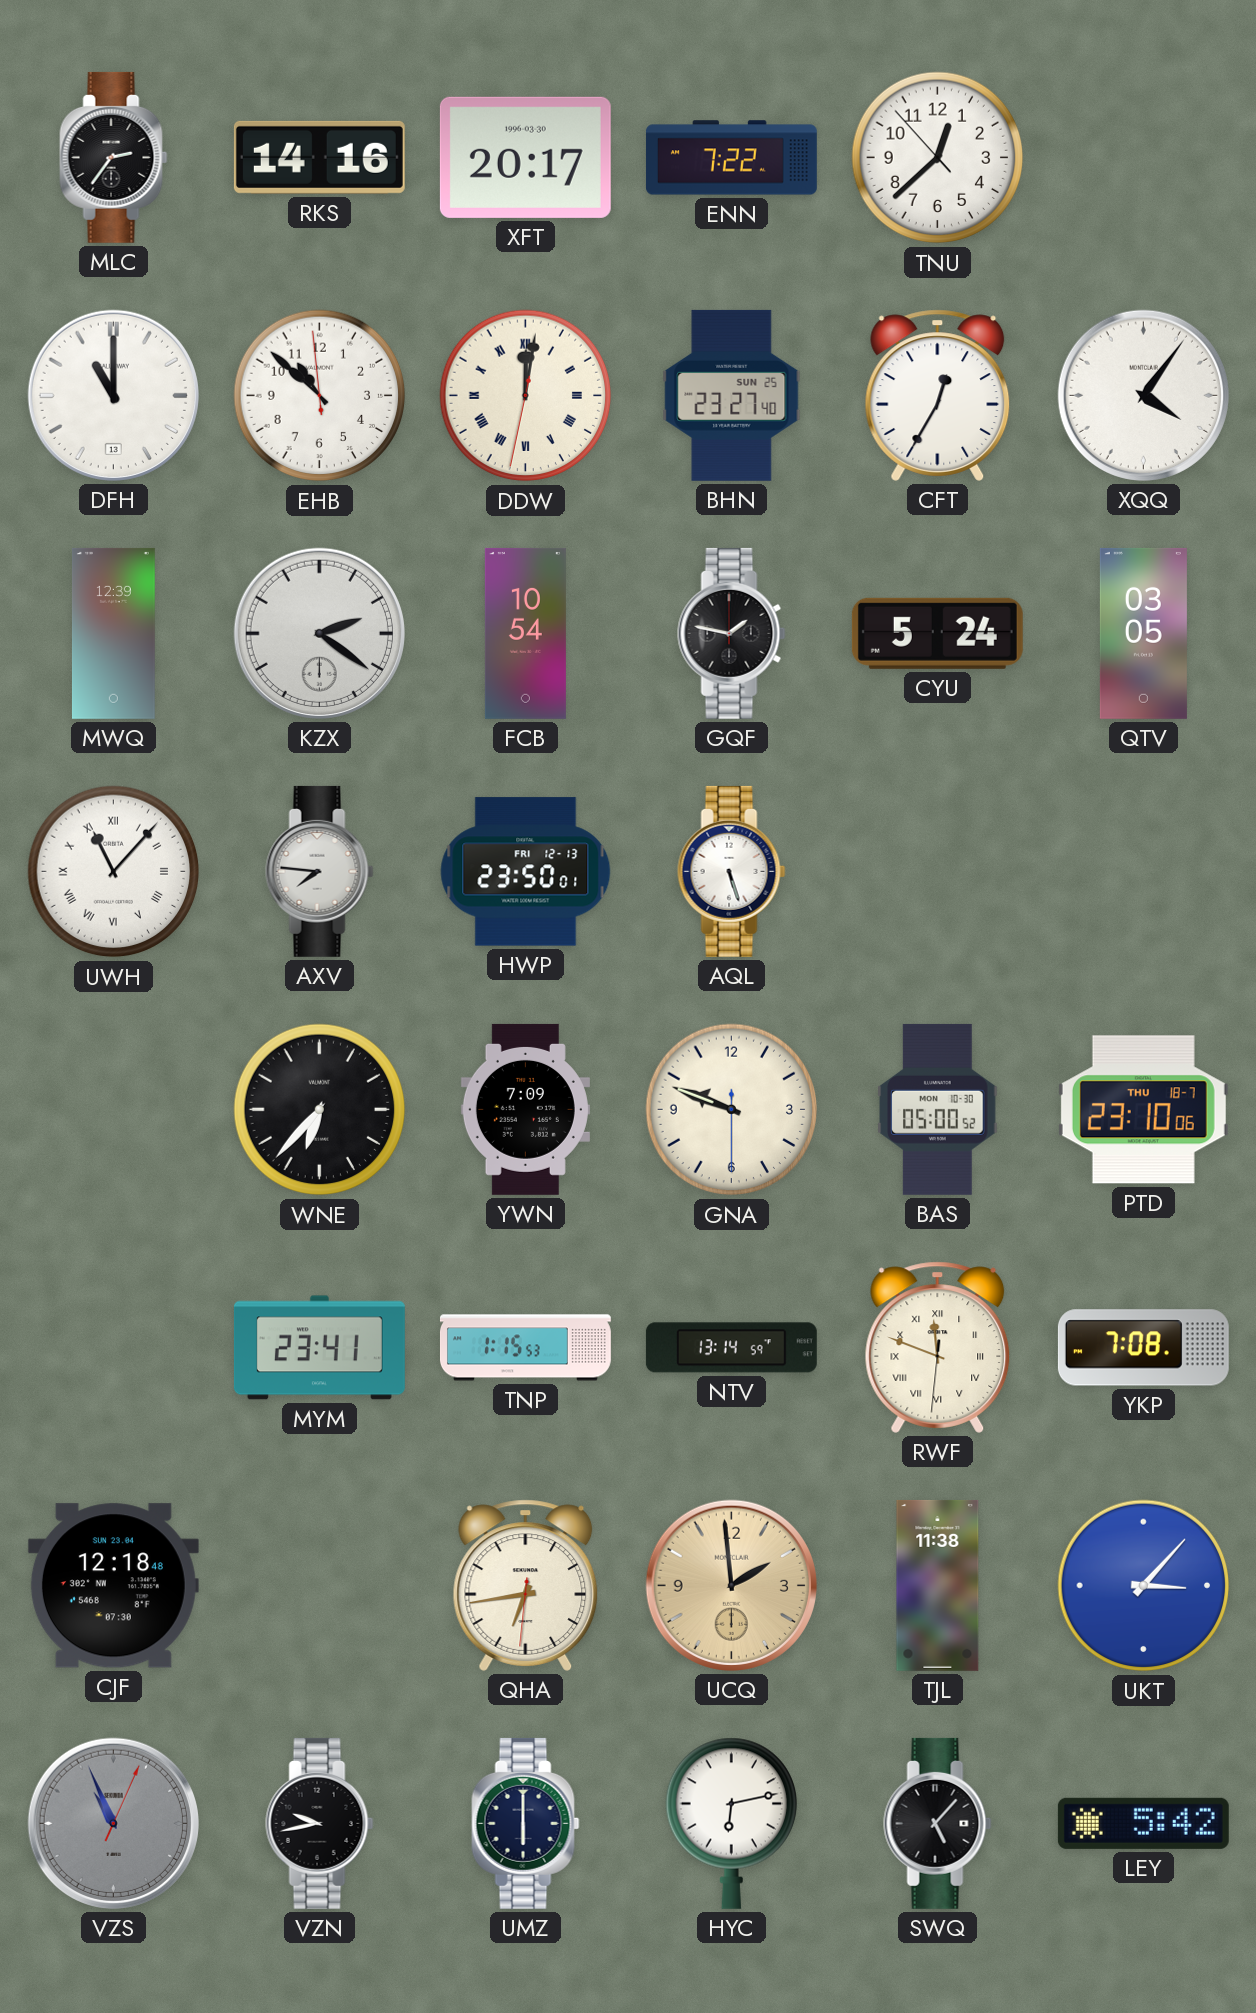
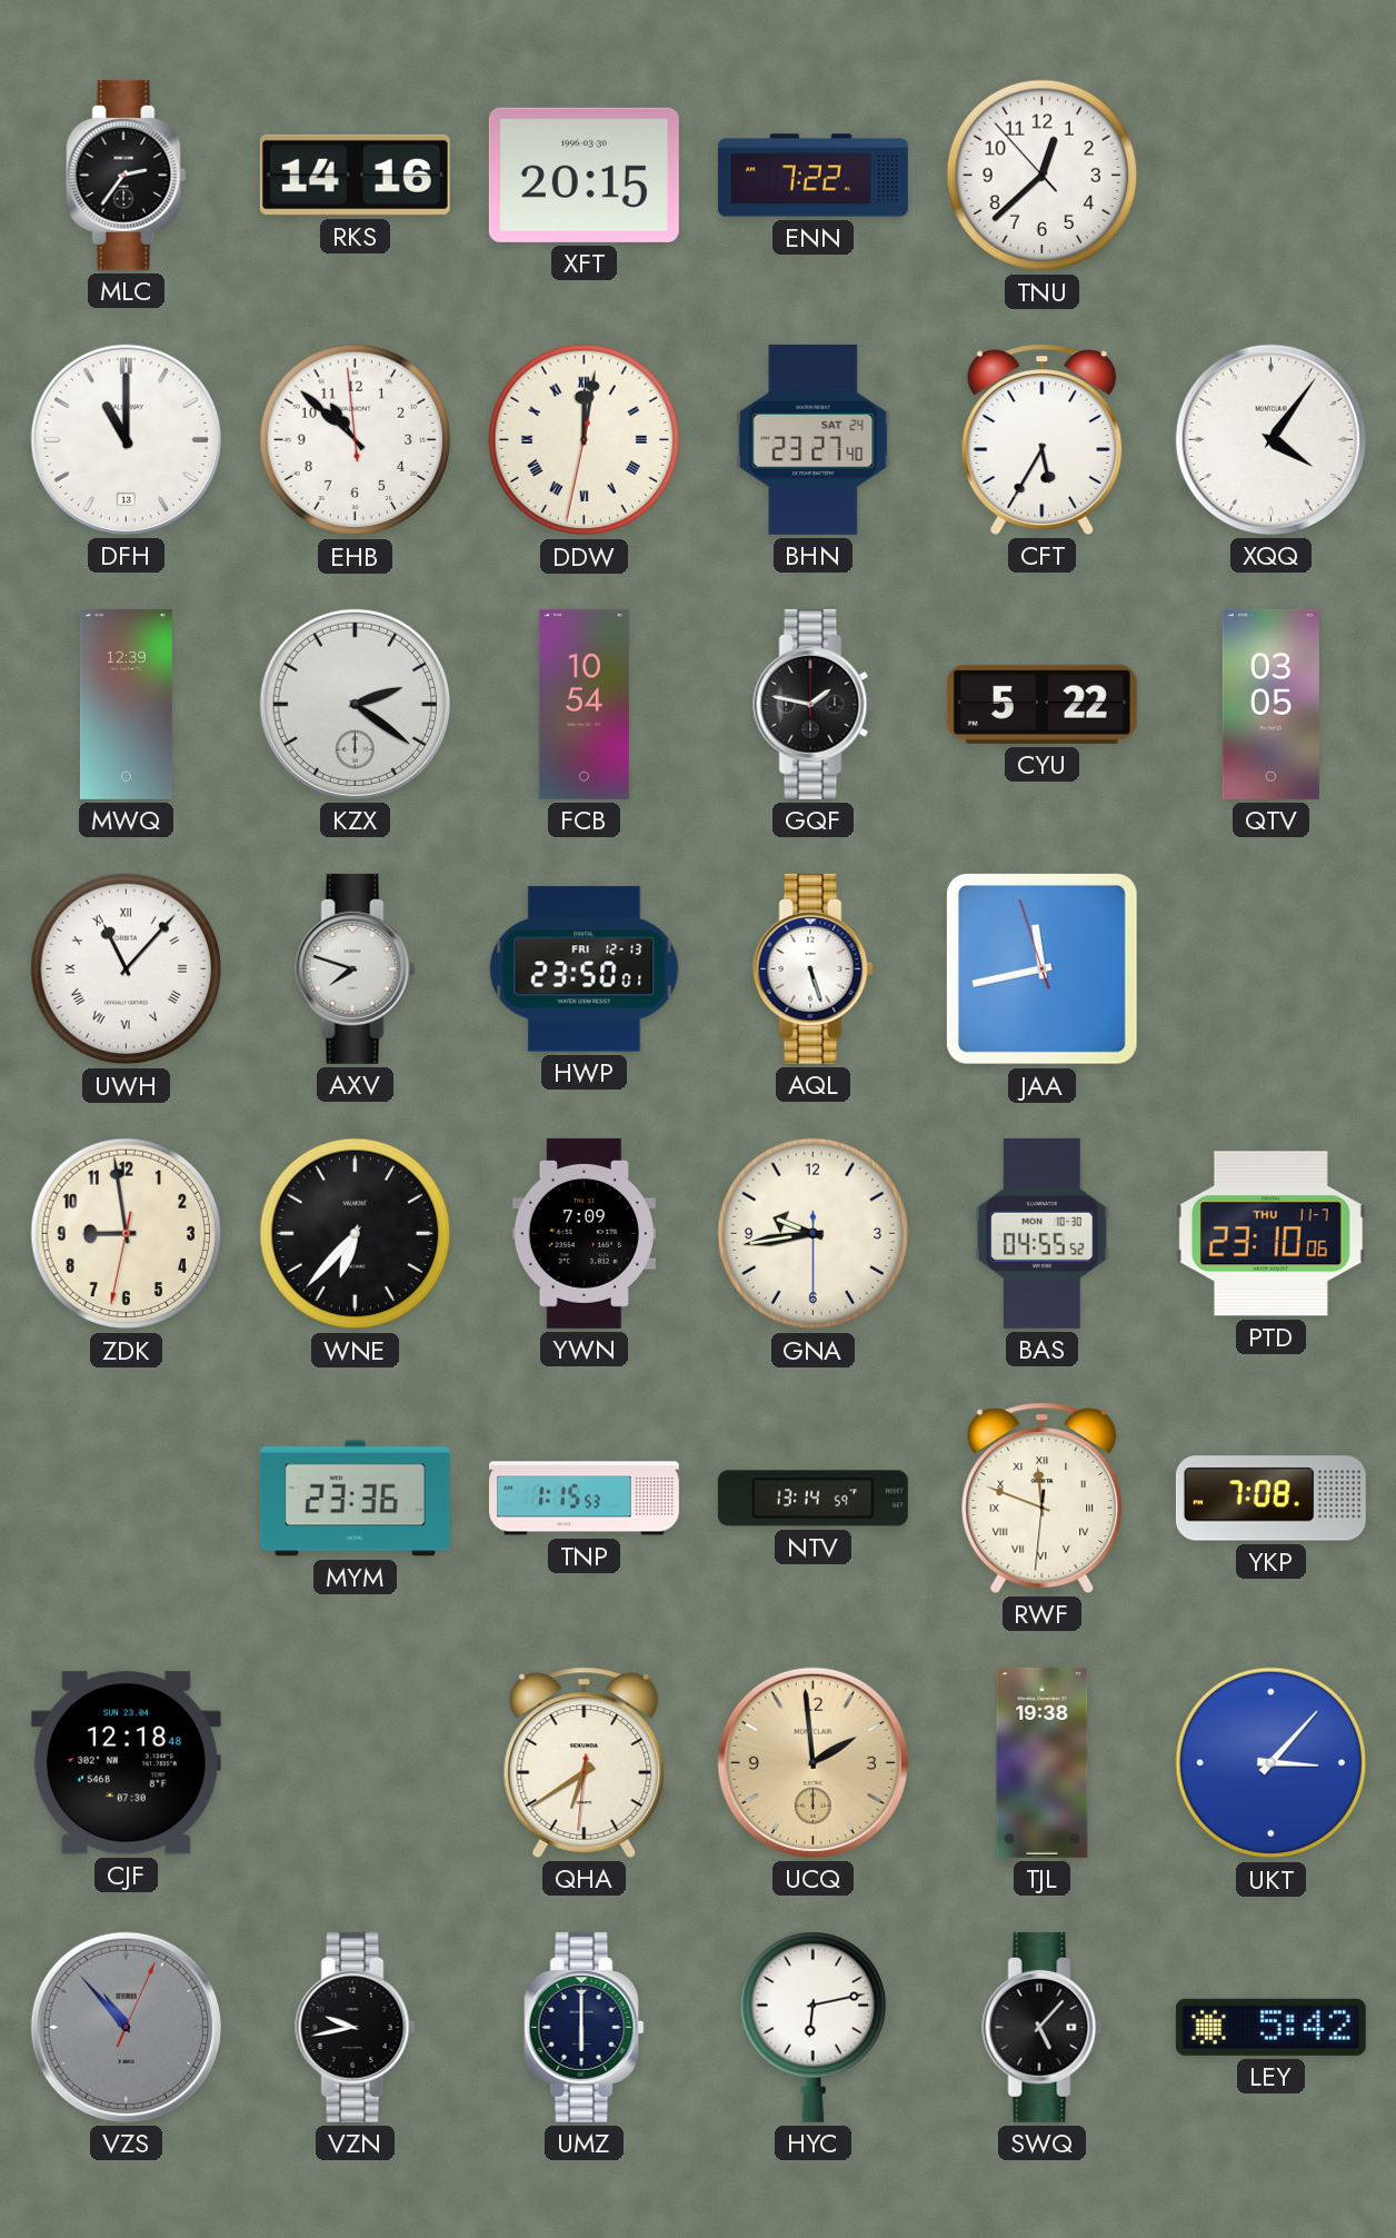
XFT: 20:17 -> 20:15
BHN date: SUN 25 -> SAT 24
CFT: 12:35 -> 5:35
CYU: 5:24 -> 5:22
AXV: 7:46 -> 7:48
JAA: none -> 11:42
ZDK: none -> 8:58
GNA: 9:48 -> 9:43
BAS: 05:00 -> 04:55
PTD date: THU 18-7 -> THU 11-7
MYM: 23:41 -> 23:36
QHA: 6:43 -> 6:39
TJL: 11:38 -> 19:38
VZS: 10:56 -> 10:53
